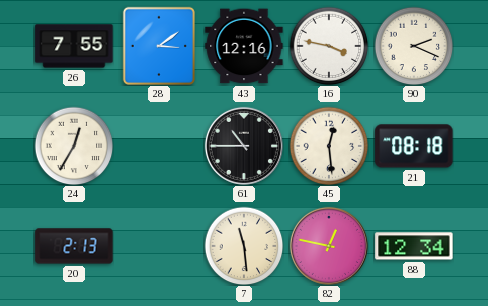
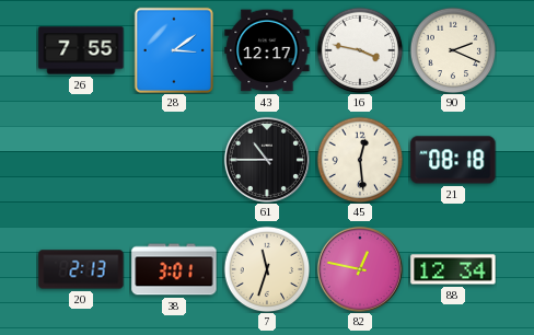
43: 12:16 -> 12:17
24: 12:35 -> none
38: none -> 3:01
7: 11:29 -> 11:33
